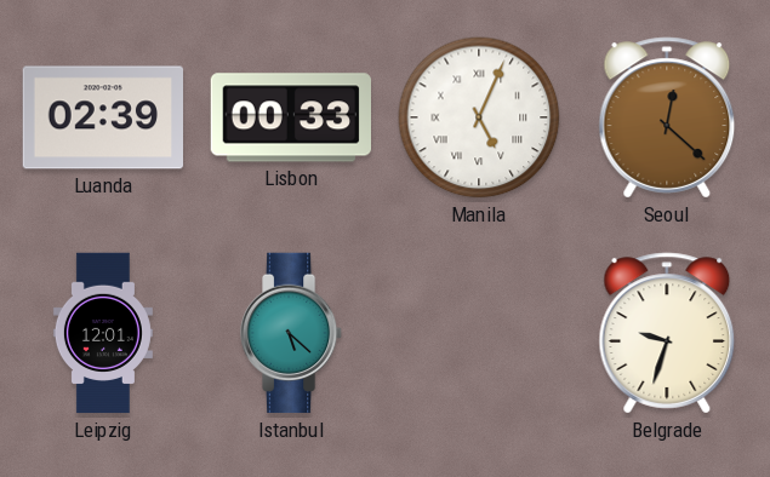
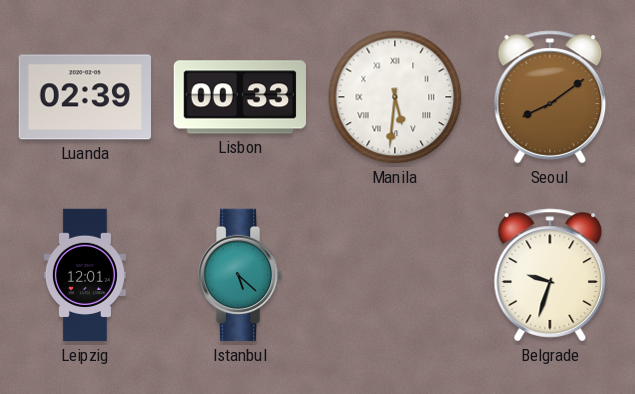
Manila: 5:04 -> 5:31
Seoul: 12:22 -> 8:09
